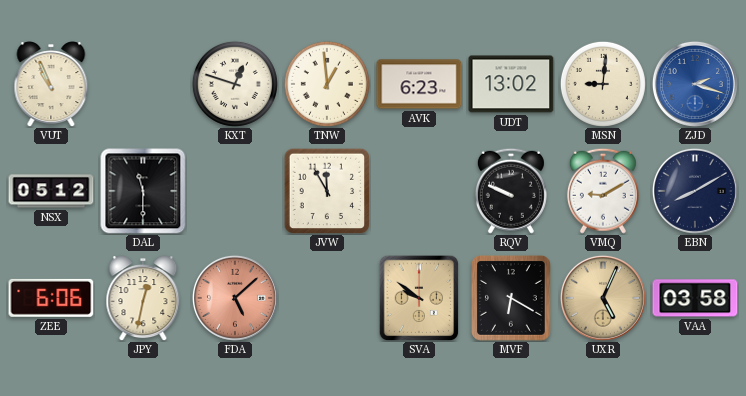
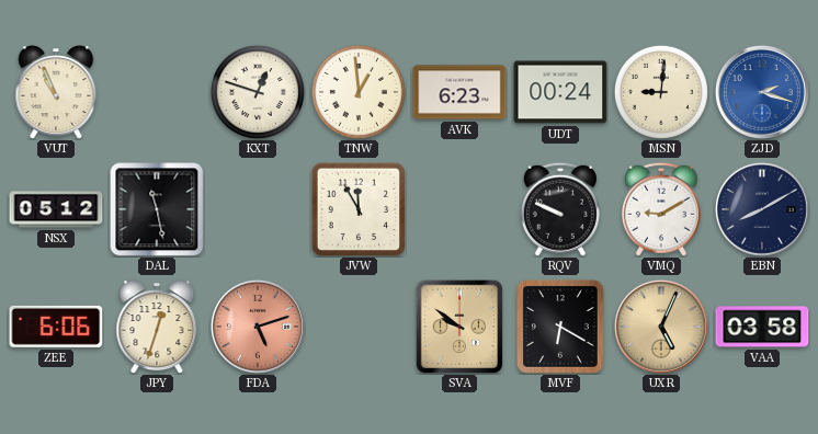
UDT: 13:02 -> 00:24
DAL: 11:30 -> 11:28
JPY: 12:32 -> 12:33
FDA: 5:08 -> 5:12
